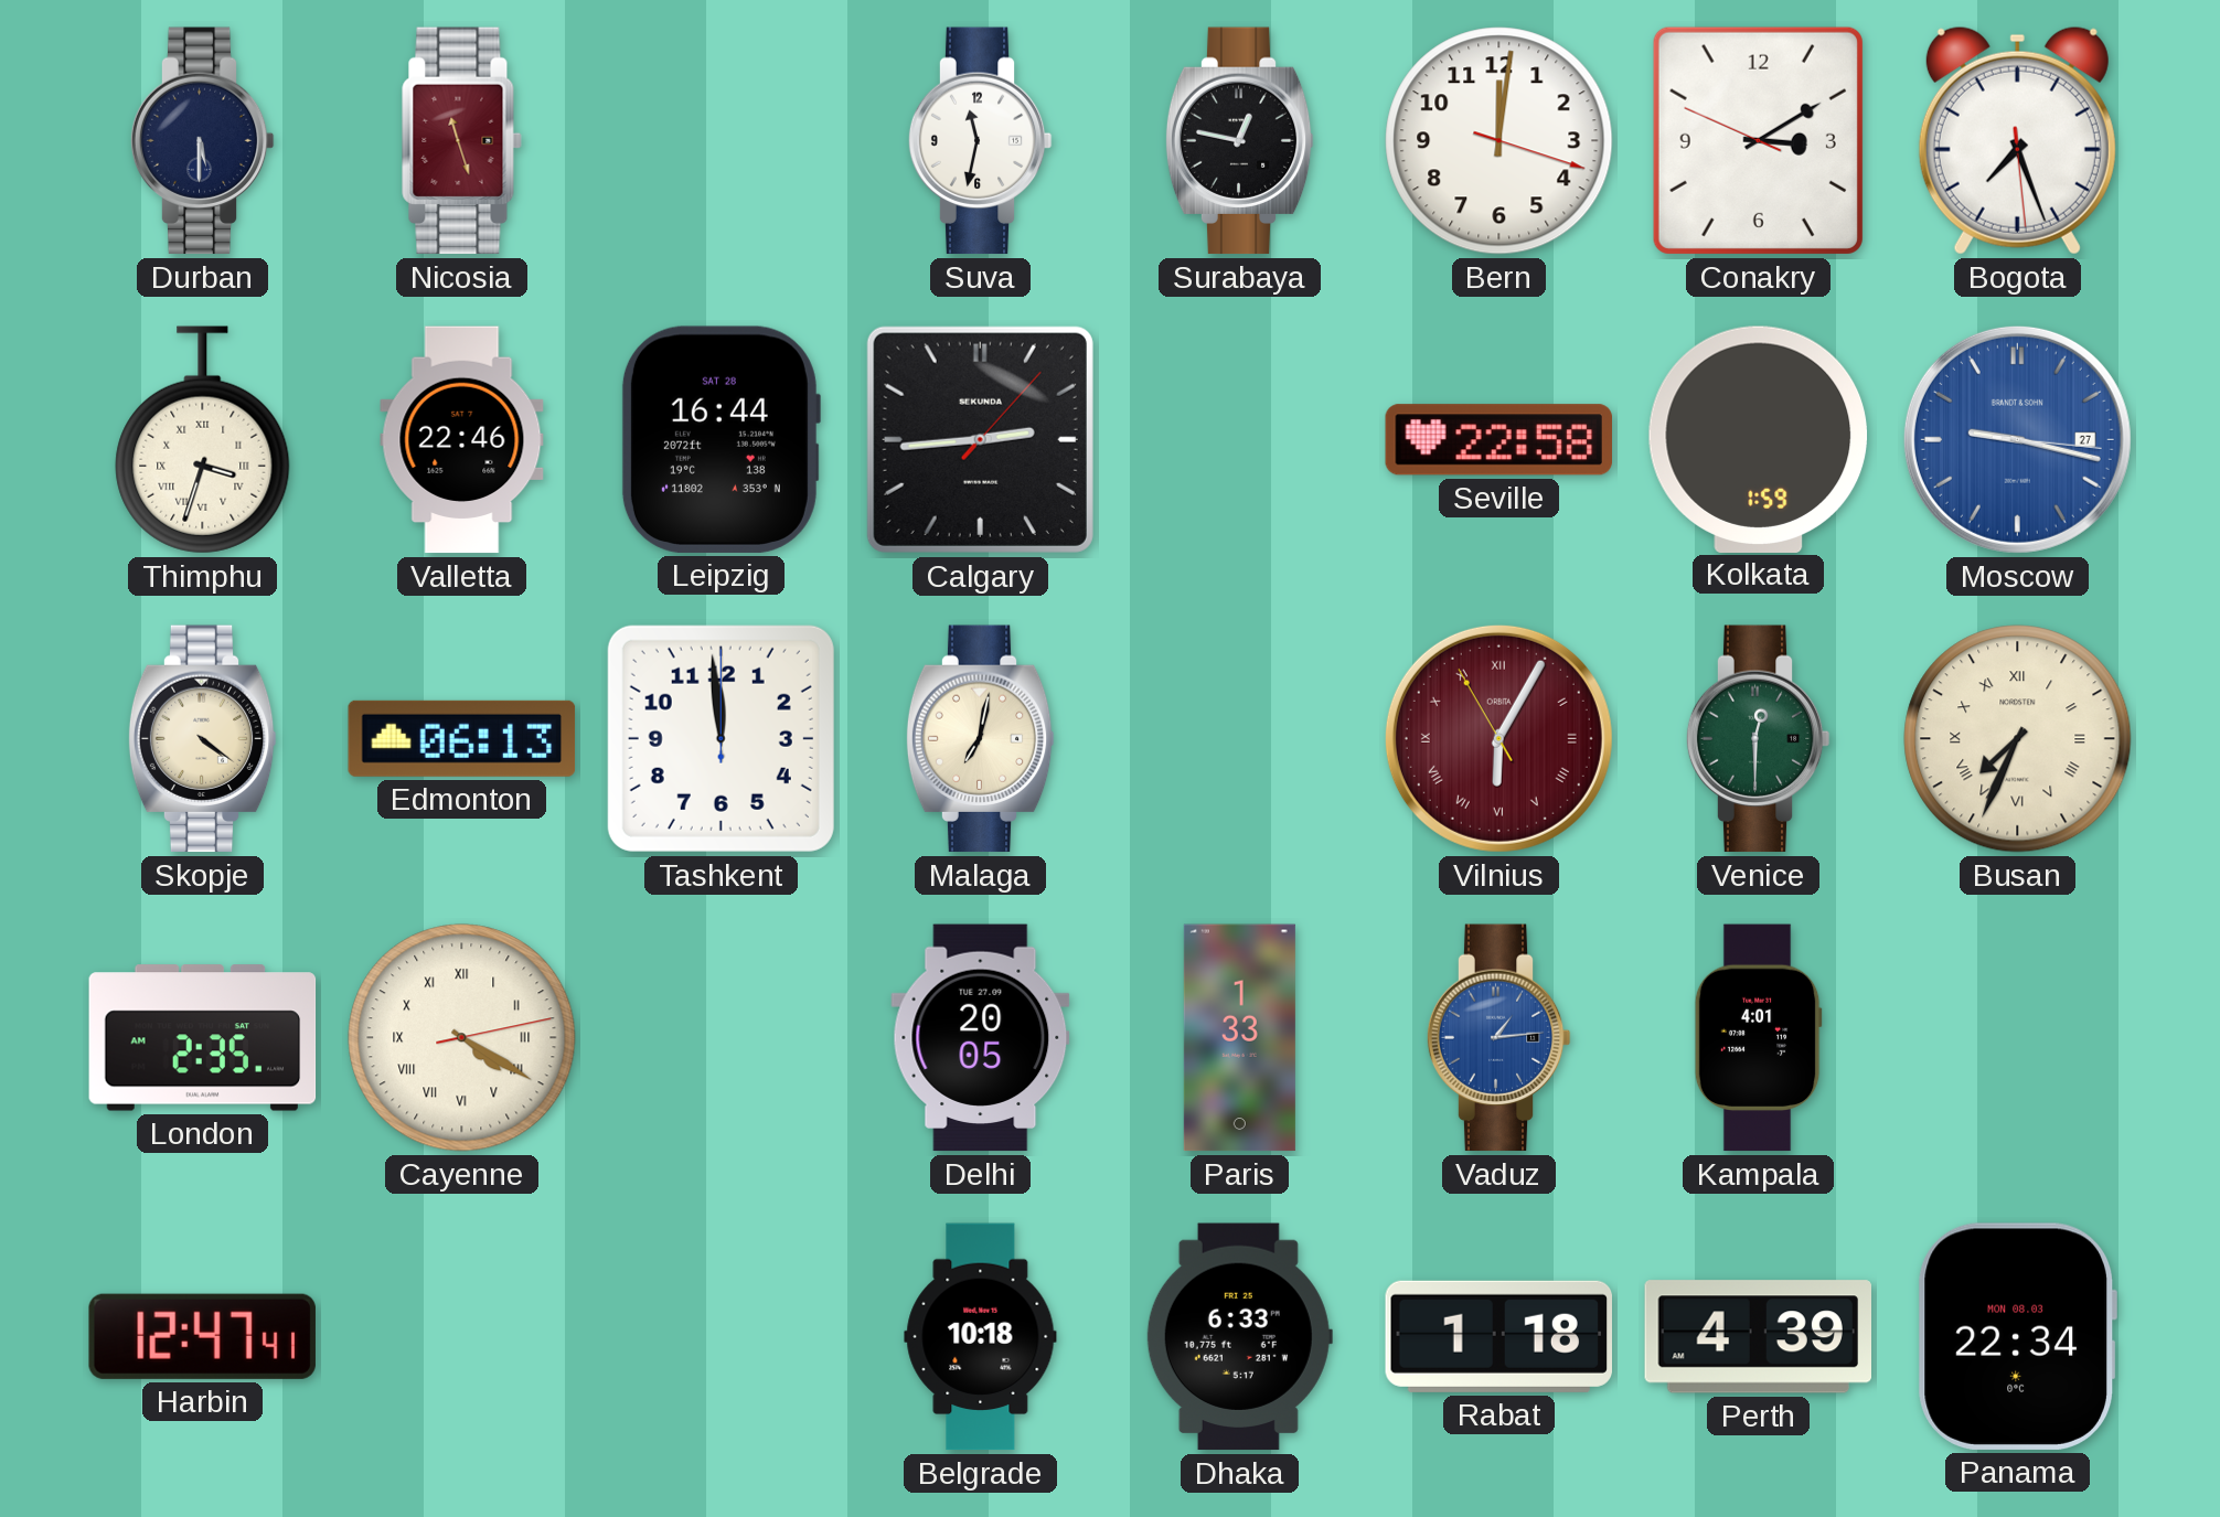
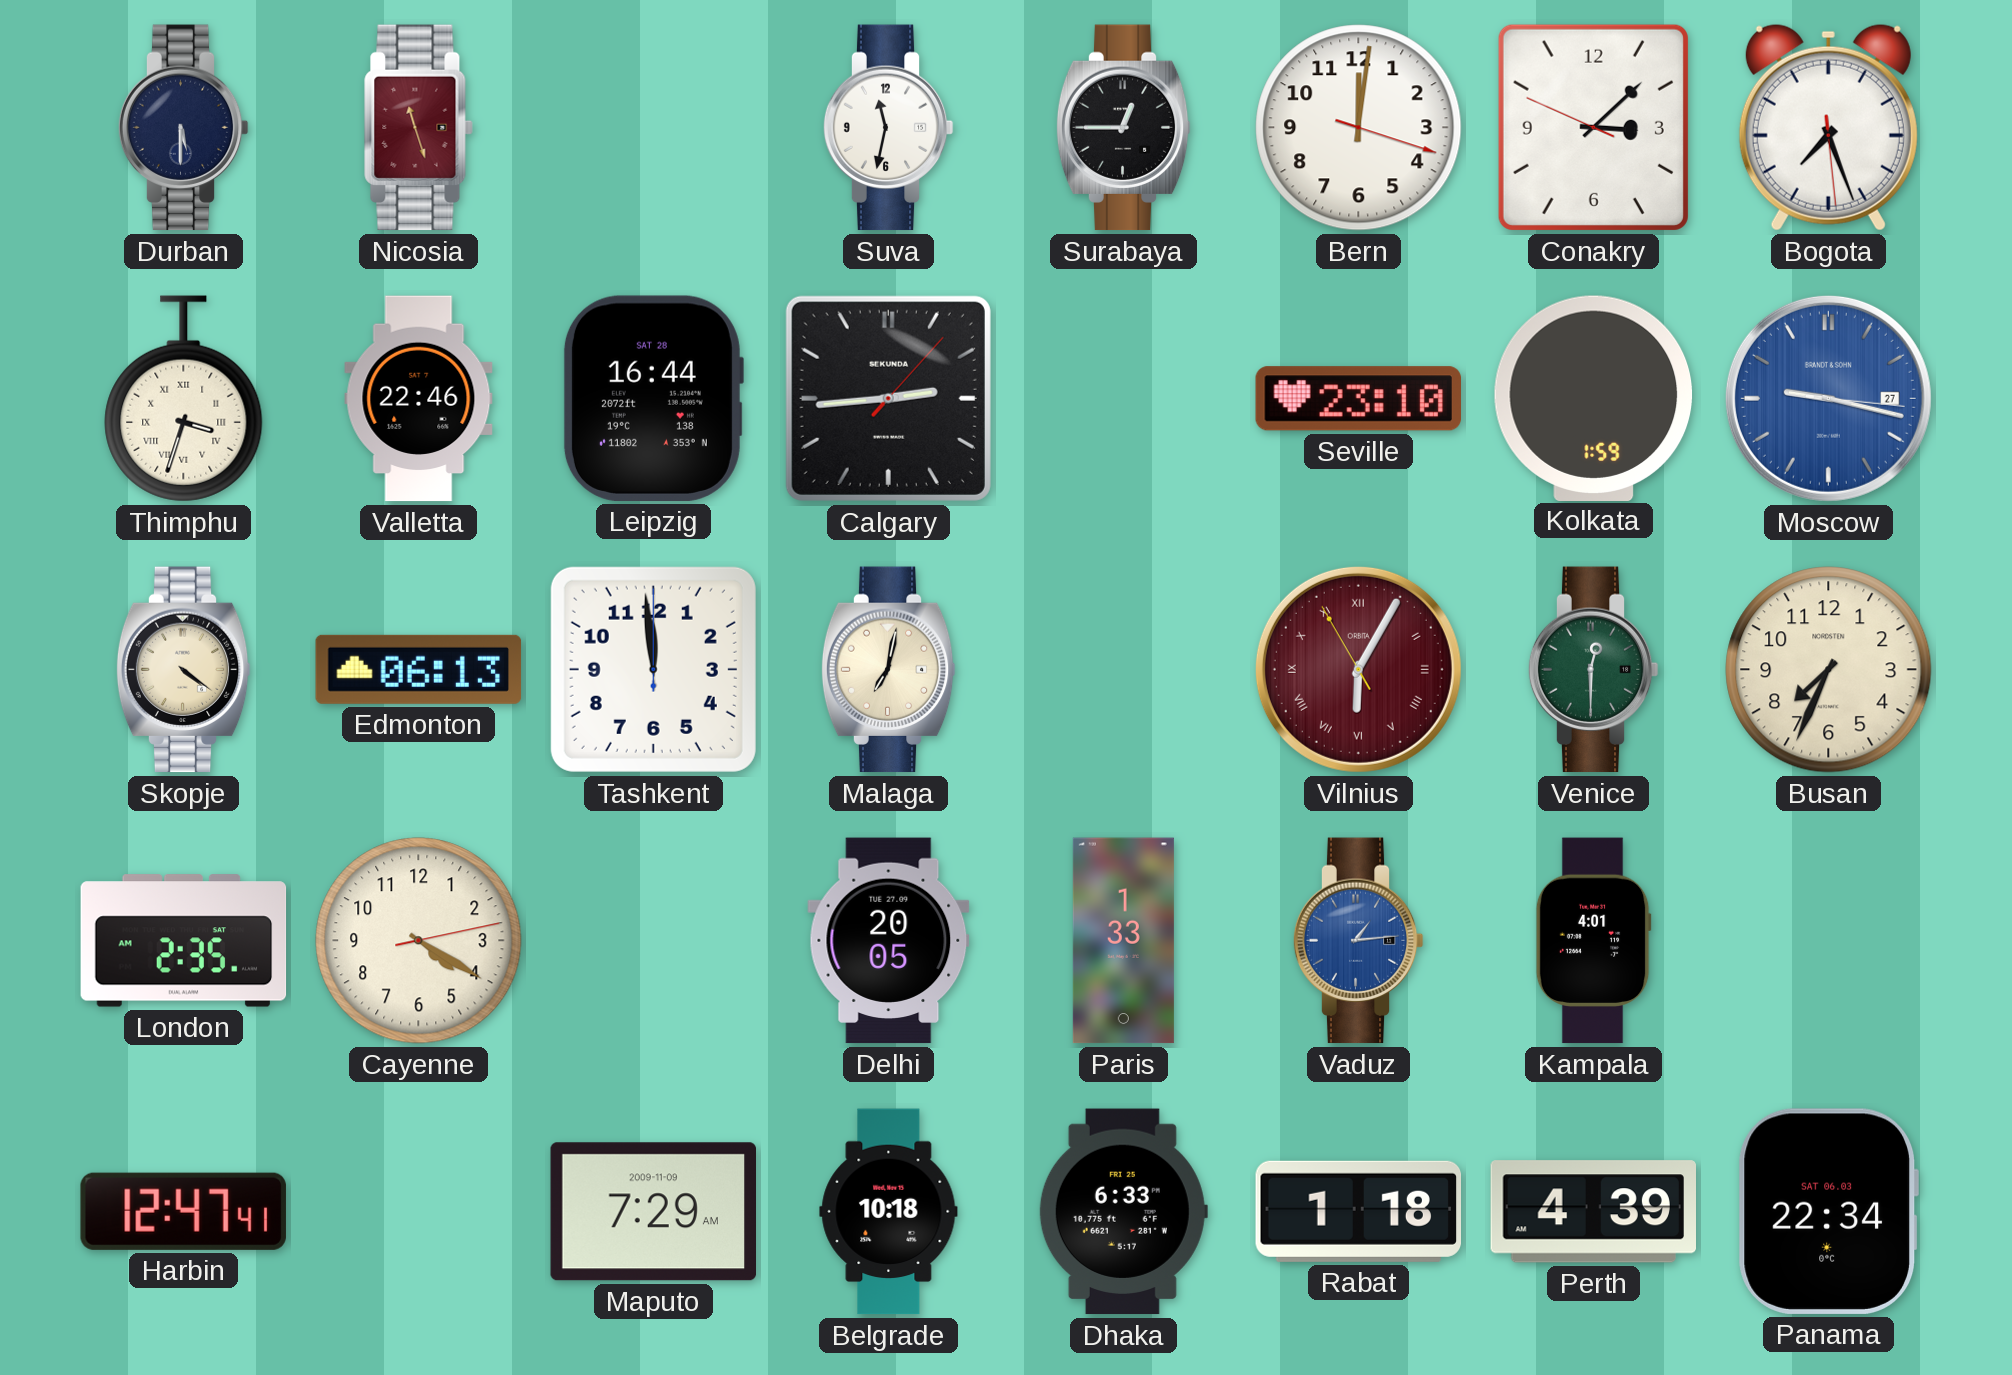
Surabaya: 12:47 -> 12:45
Conakry: 3:09 -> 3:07
Seville: 22:58 -> 23:10
Busan numerals: Roman -> Arabic
Cayenne numerals: Roman -> Arabic
Maputo: none -> 7:29
Panama date: MON 08.03 -> SAT 06.03
